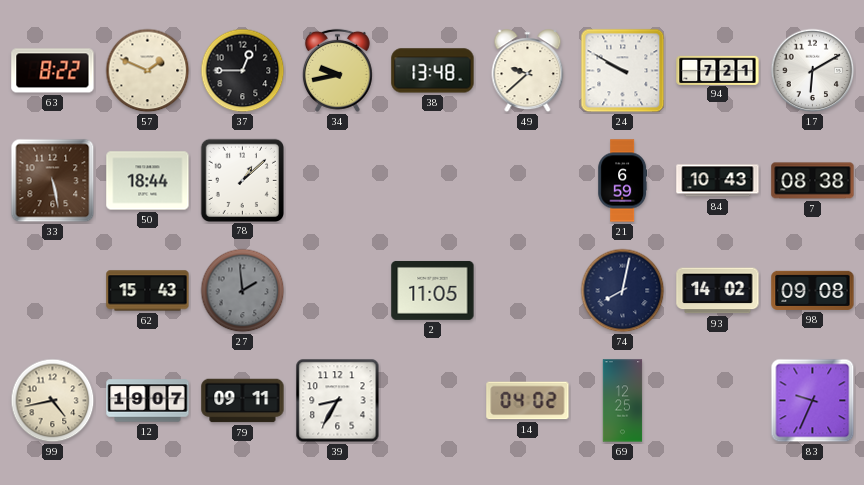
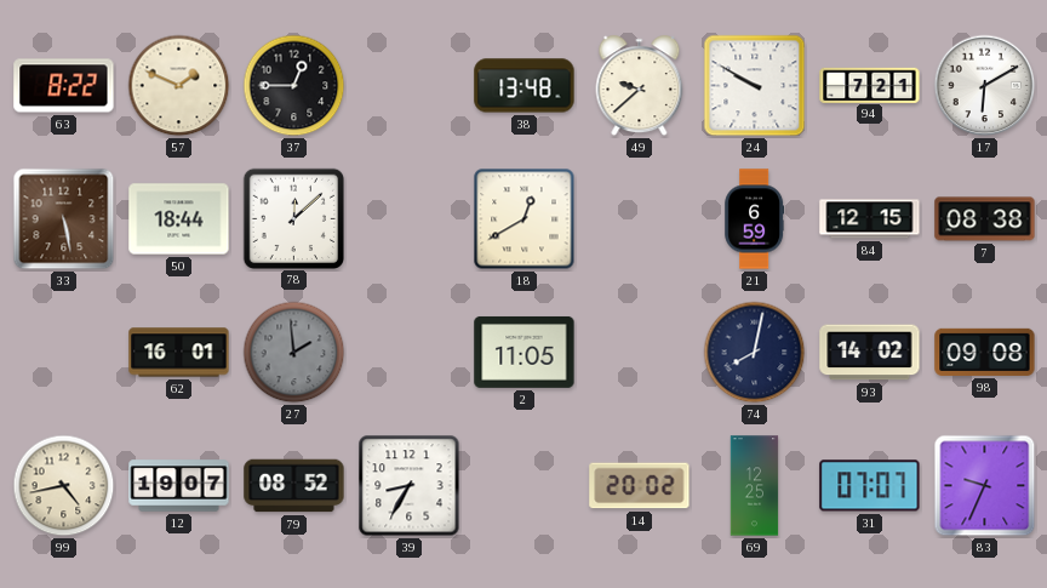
34: 9:43 -> none
78: 1:08 -> 12:08
18: none -> 12:40
84: 10:43 -> 12:15
62: 15:43 -> 16:01
79: 09:11 -> 08:52
14: 04:02 -> 20:02
31: none -> 07:07
